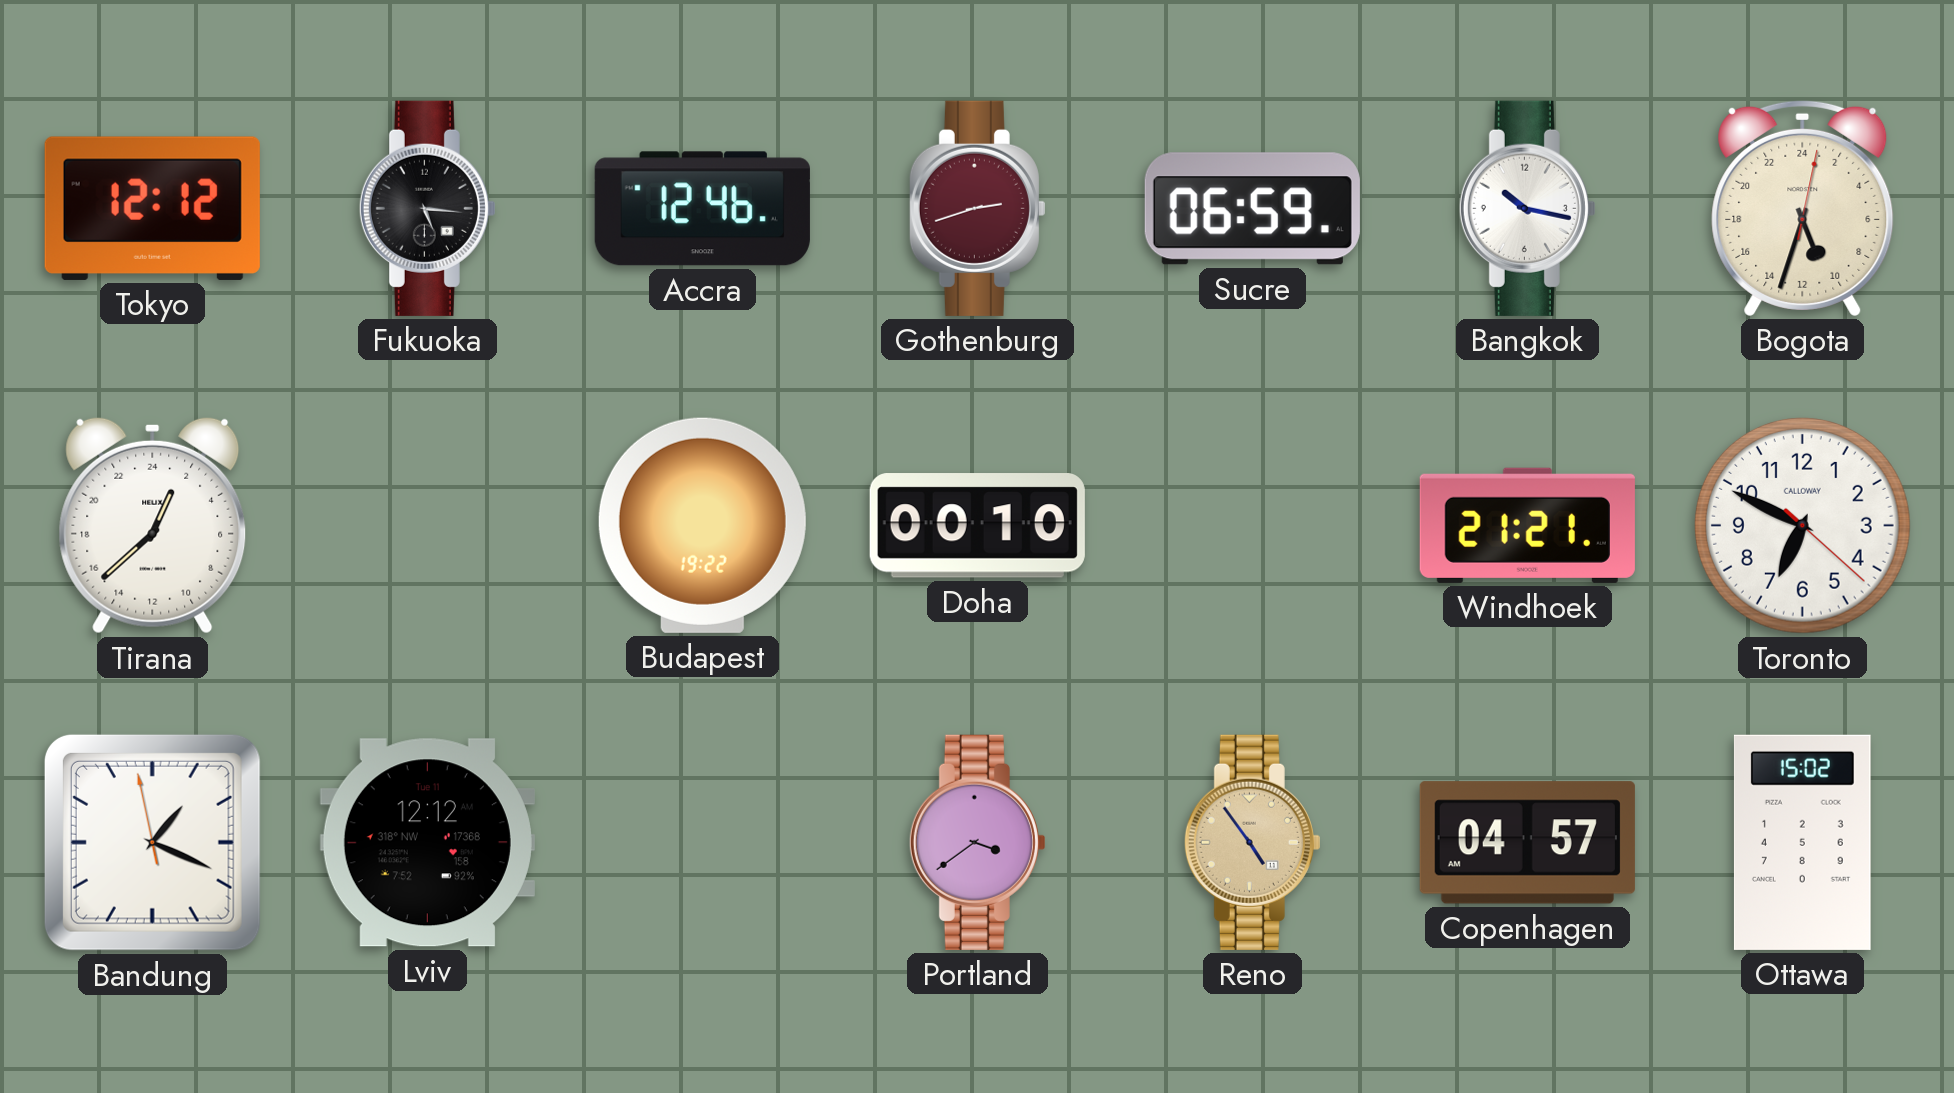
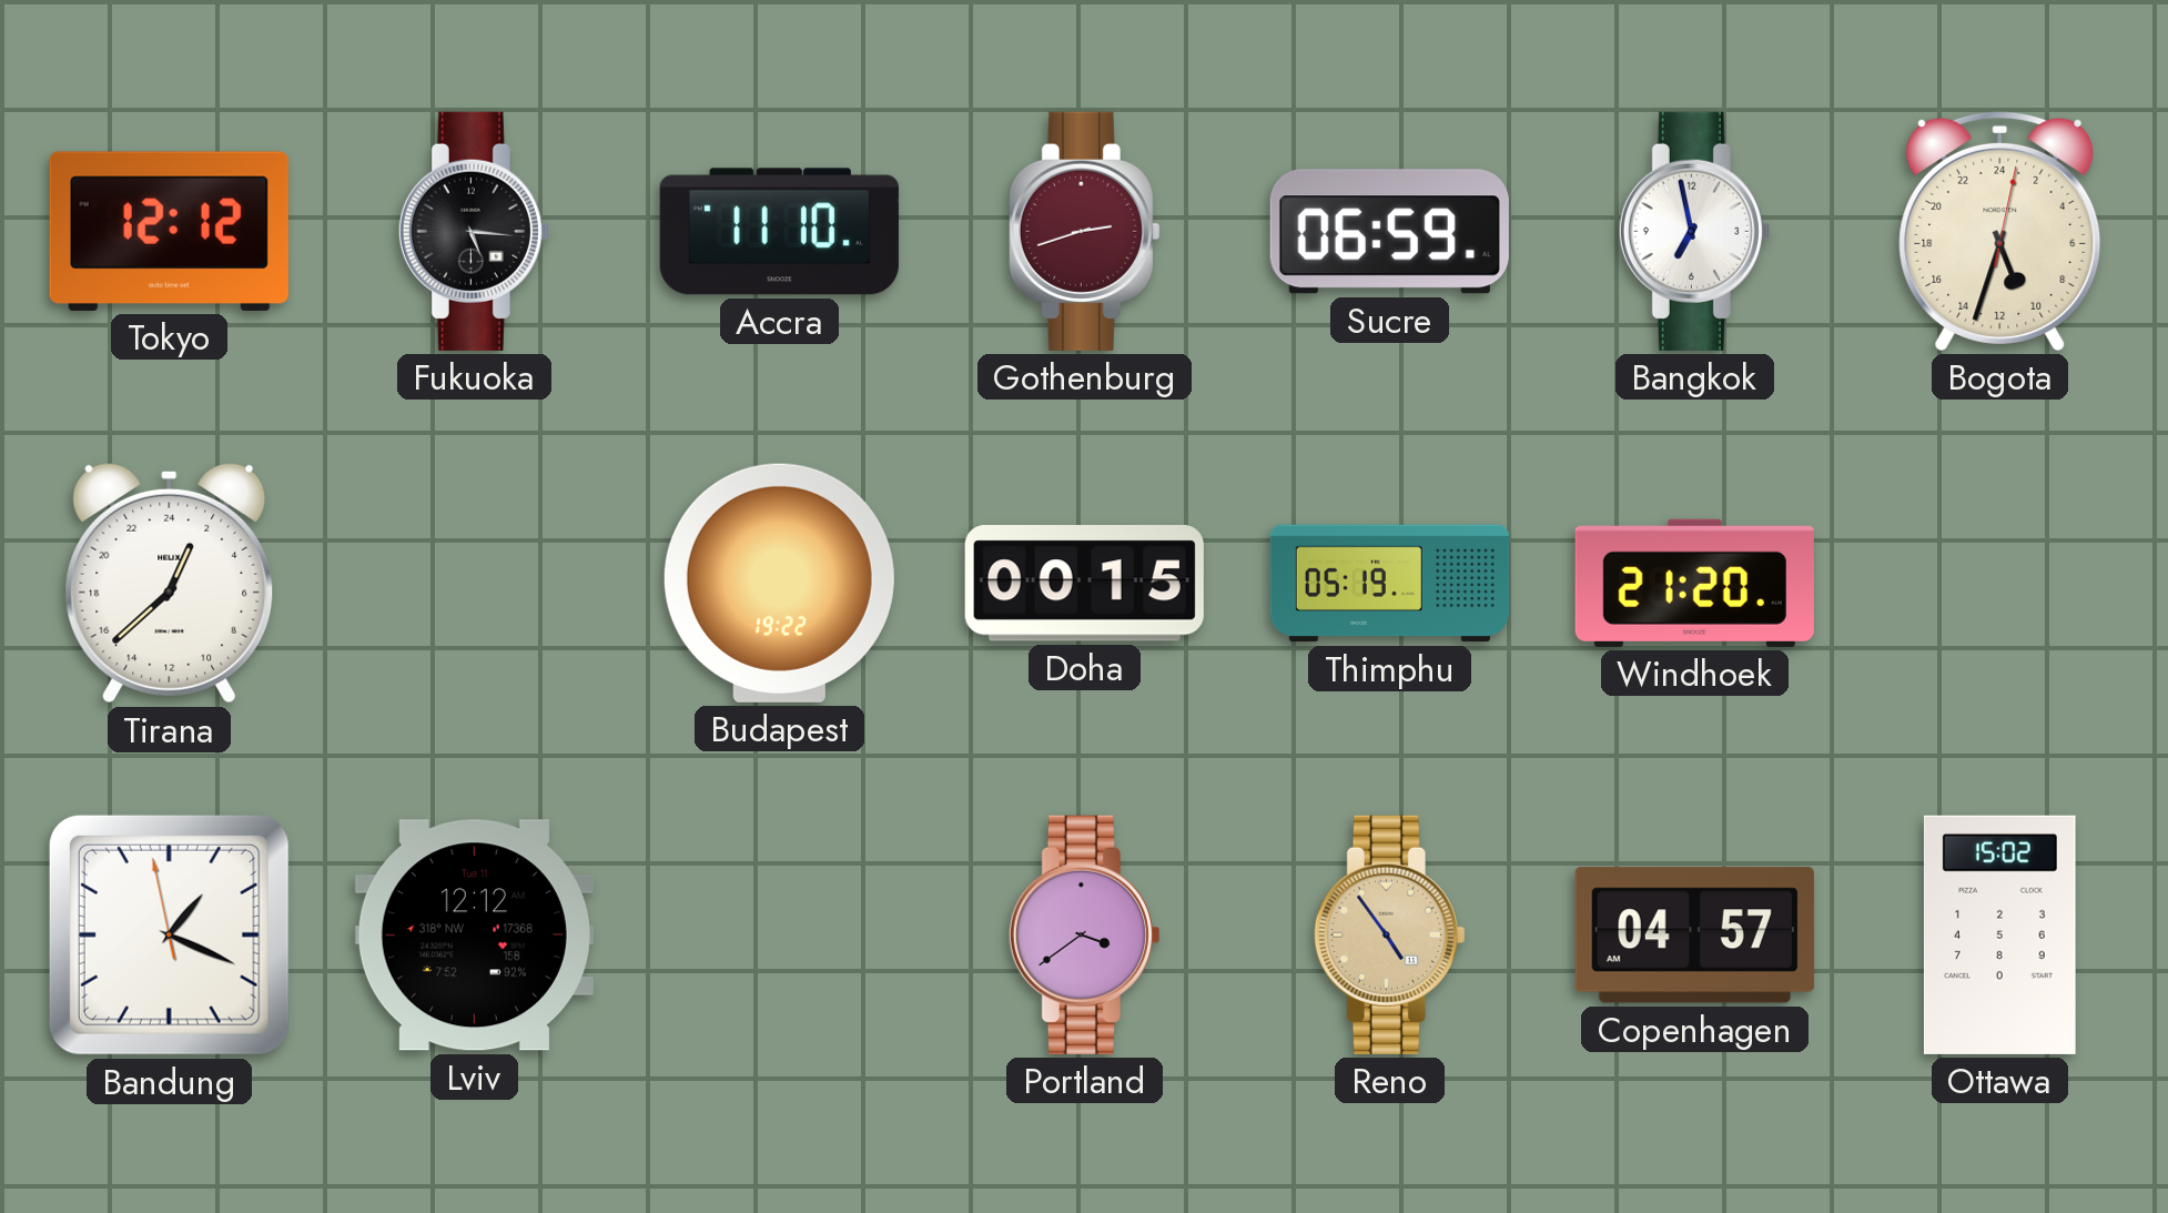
Accra: 12:46 -> 11:10
Bangkok: 10:17 -> 6:58
Doha: 00:10 -> 00:15
Thimphu: none -> 05:19
Windhoek: 21:21 -> 21:20
Toronto: 6:49 -> none
